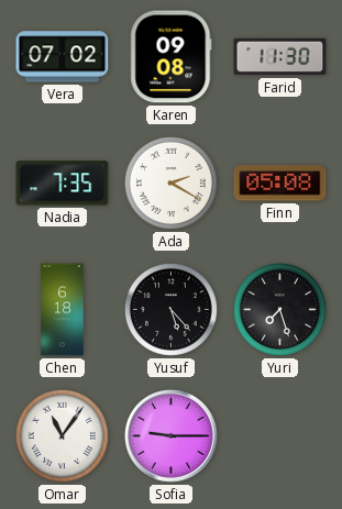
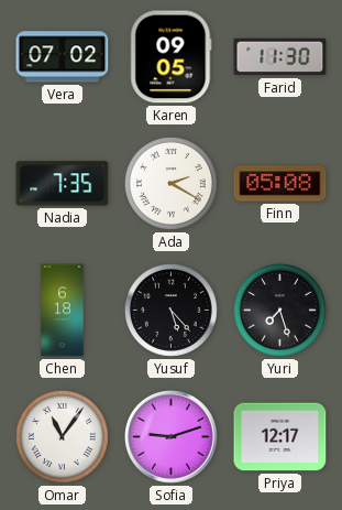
Karen: 09:08 -> 09:05
Sofia: 9:15 -> 9:12
Priya: none -> 12:17
